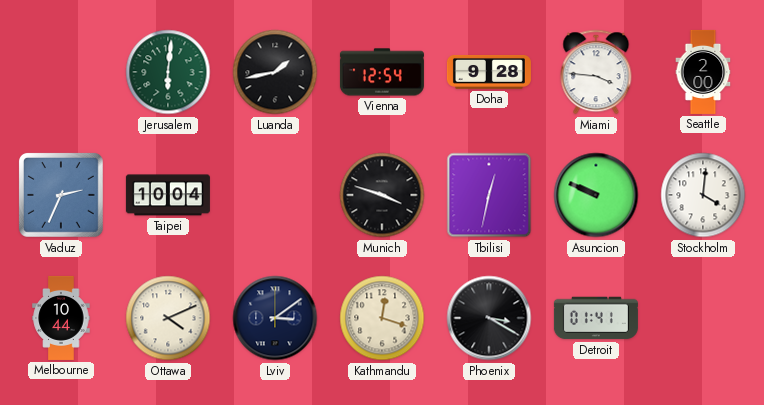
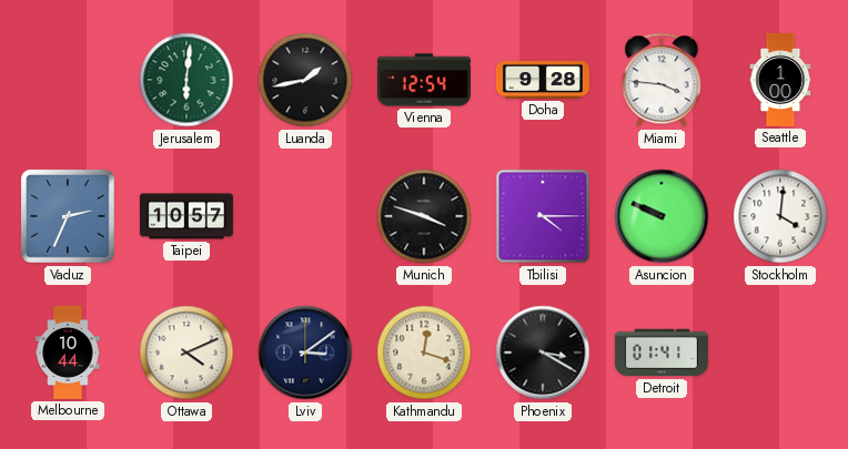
Seattle: 2:00 -> 1:00
Taipei: 10:04 -> 10:57
Tbilisi: 12:32 -> 4:15
